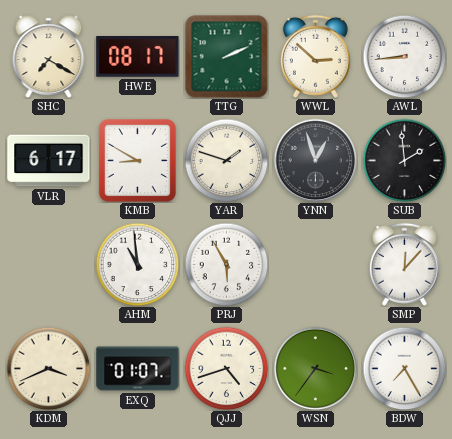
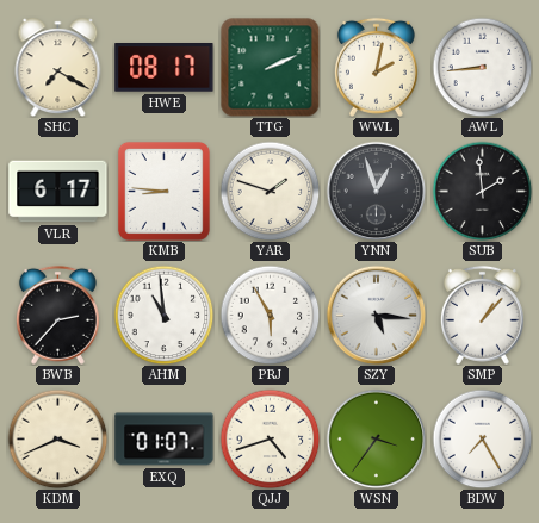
WWL: 2:52 -> 2:02
KMB: 8:50 -> 8:46
BWB: none -> 2:37
SZY: none -> 5:16
SMP: 12:07 -> 1:07
